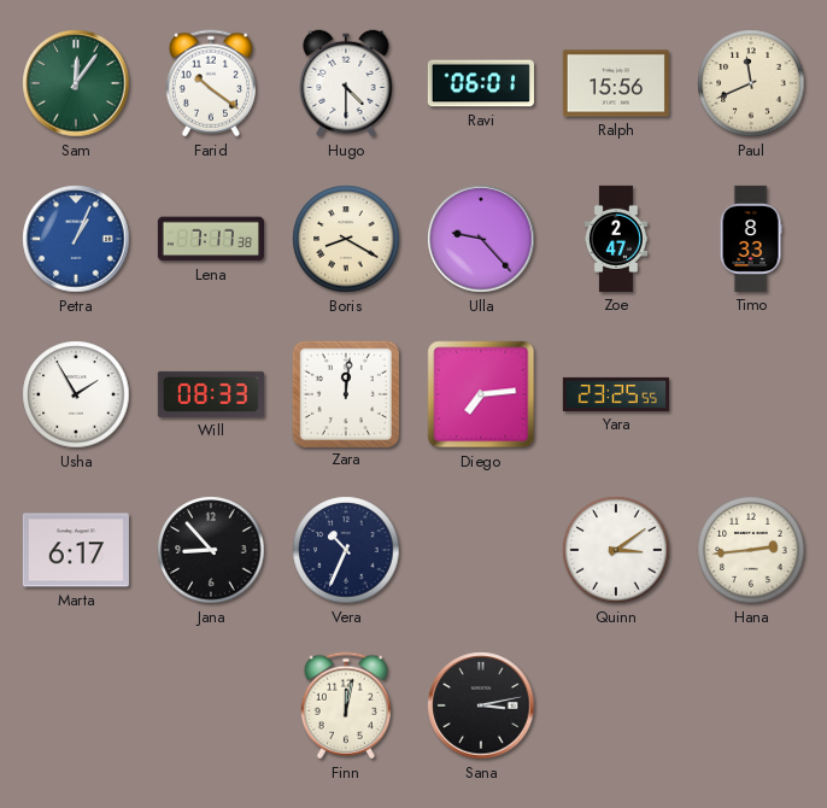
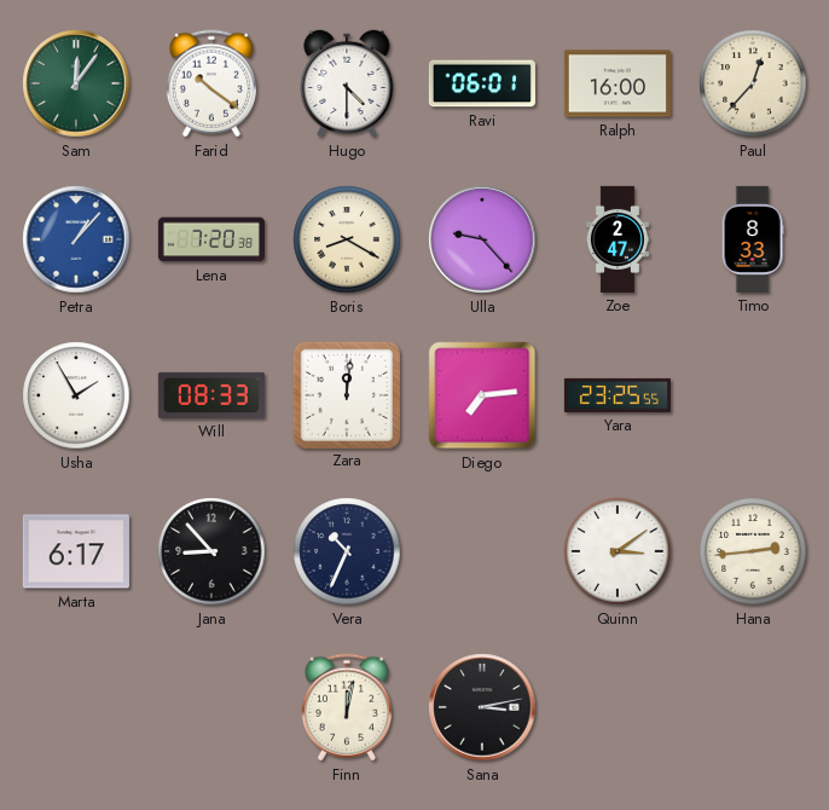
Ralph: 15:56 -> 16:00
Paul: 11:41 -> 12:37
Petra: 1:04 -> 1:07
Lena: 7:17 -> 7:20
